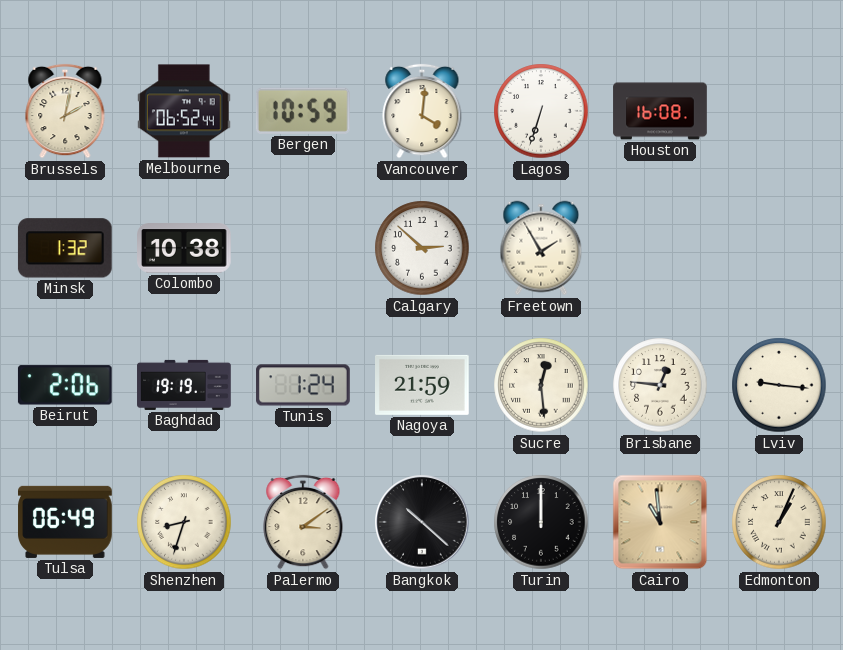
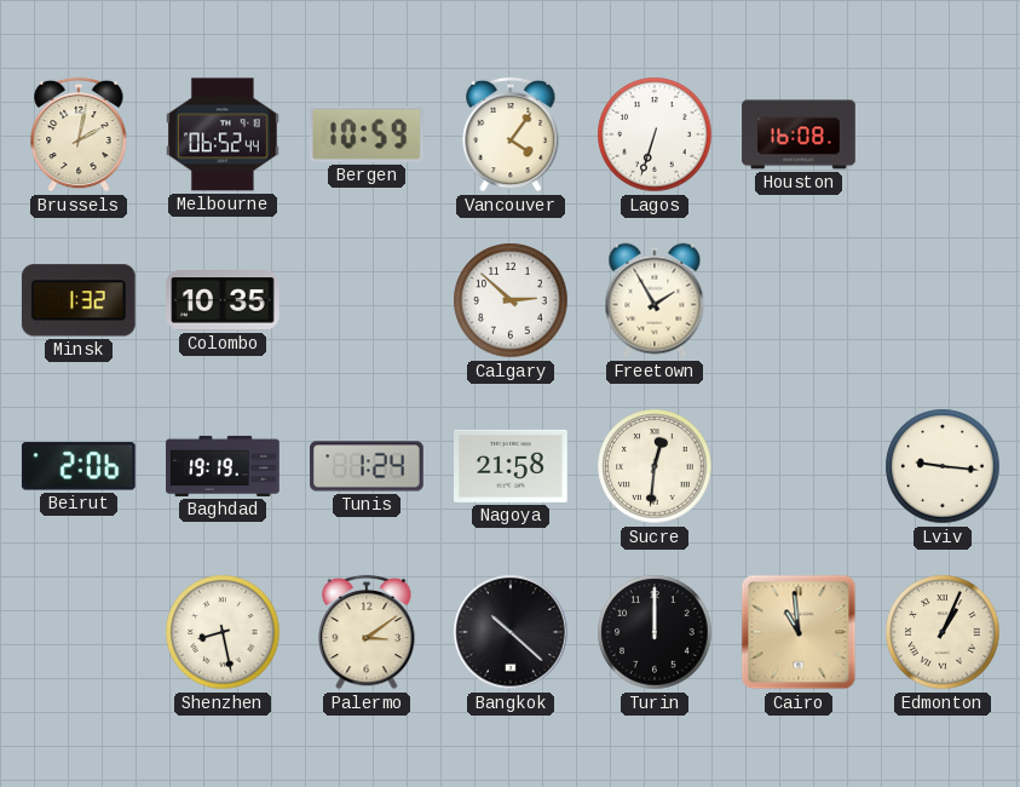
Vancouver: 4:01 -> 4:06
Colombo: 10:38 -> 10:35
Nagoya: 21:59 -> 21:58
Sucre: 12:29 -> 12:31
Brisbane: 12:46 -> none
Tulsa: 06:49 -> none
Shenzhen: 8:33 -> 8:28
